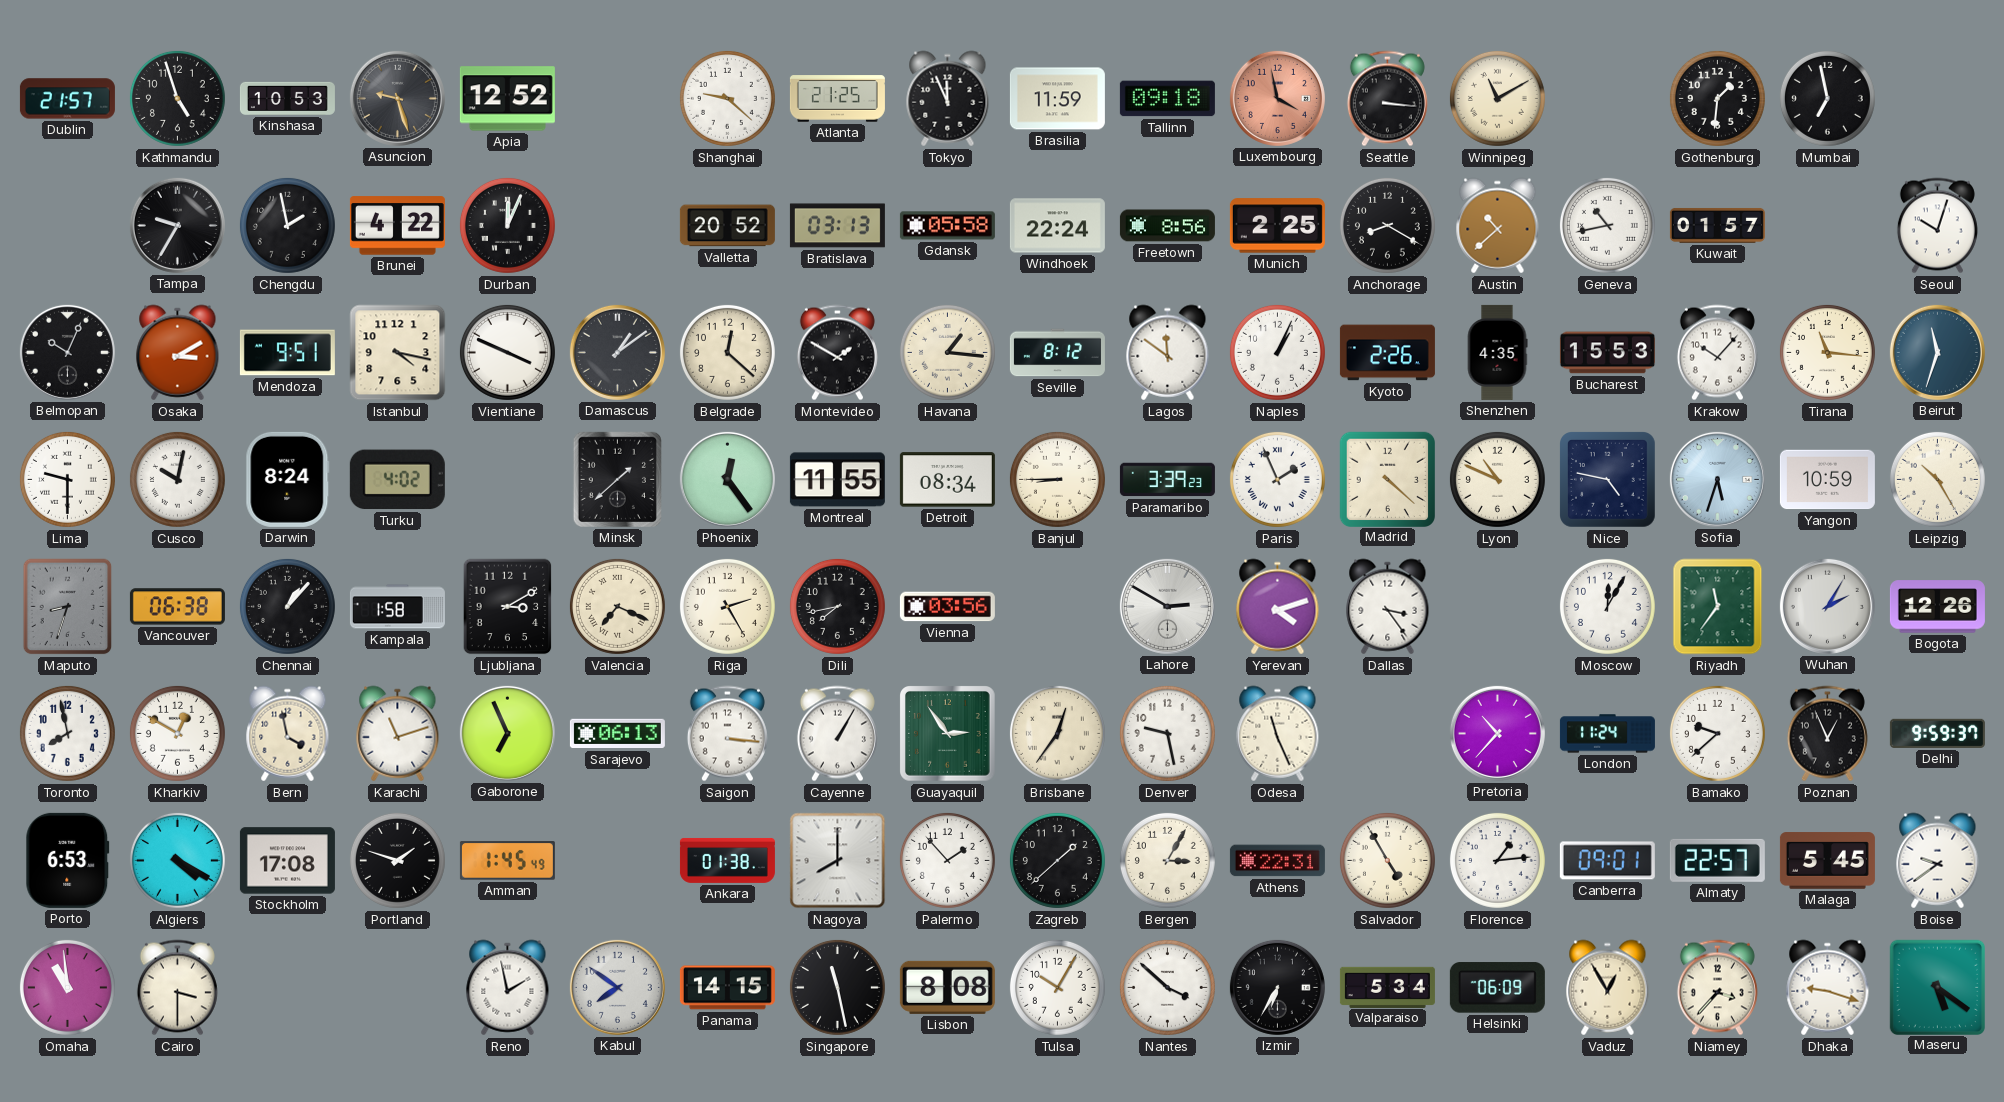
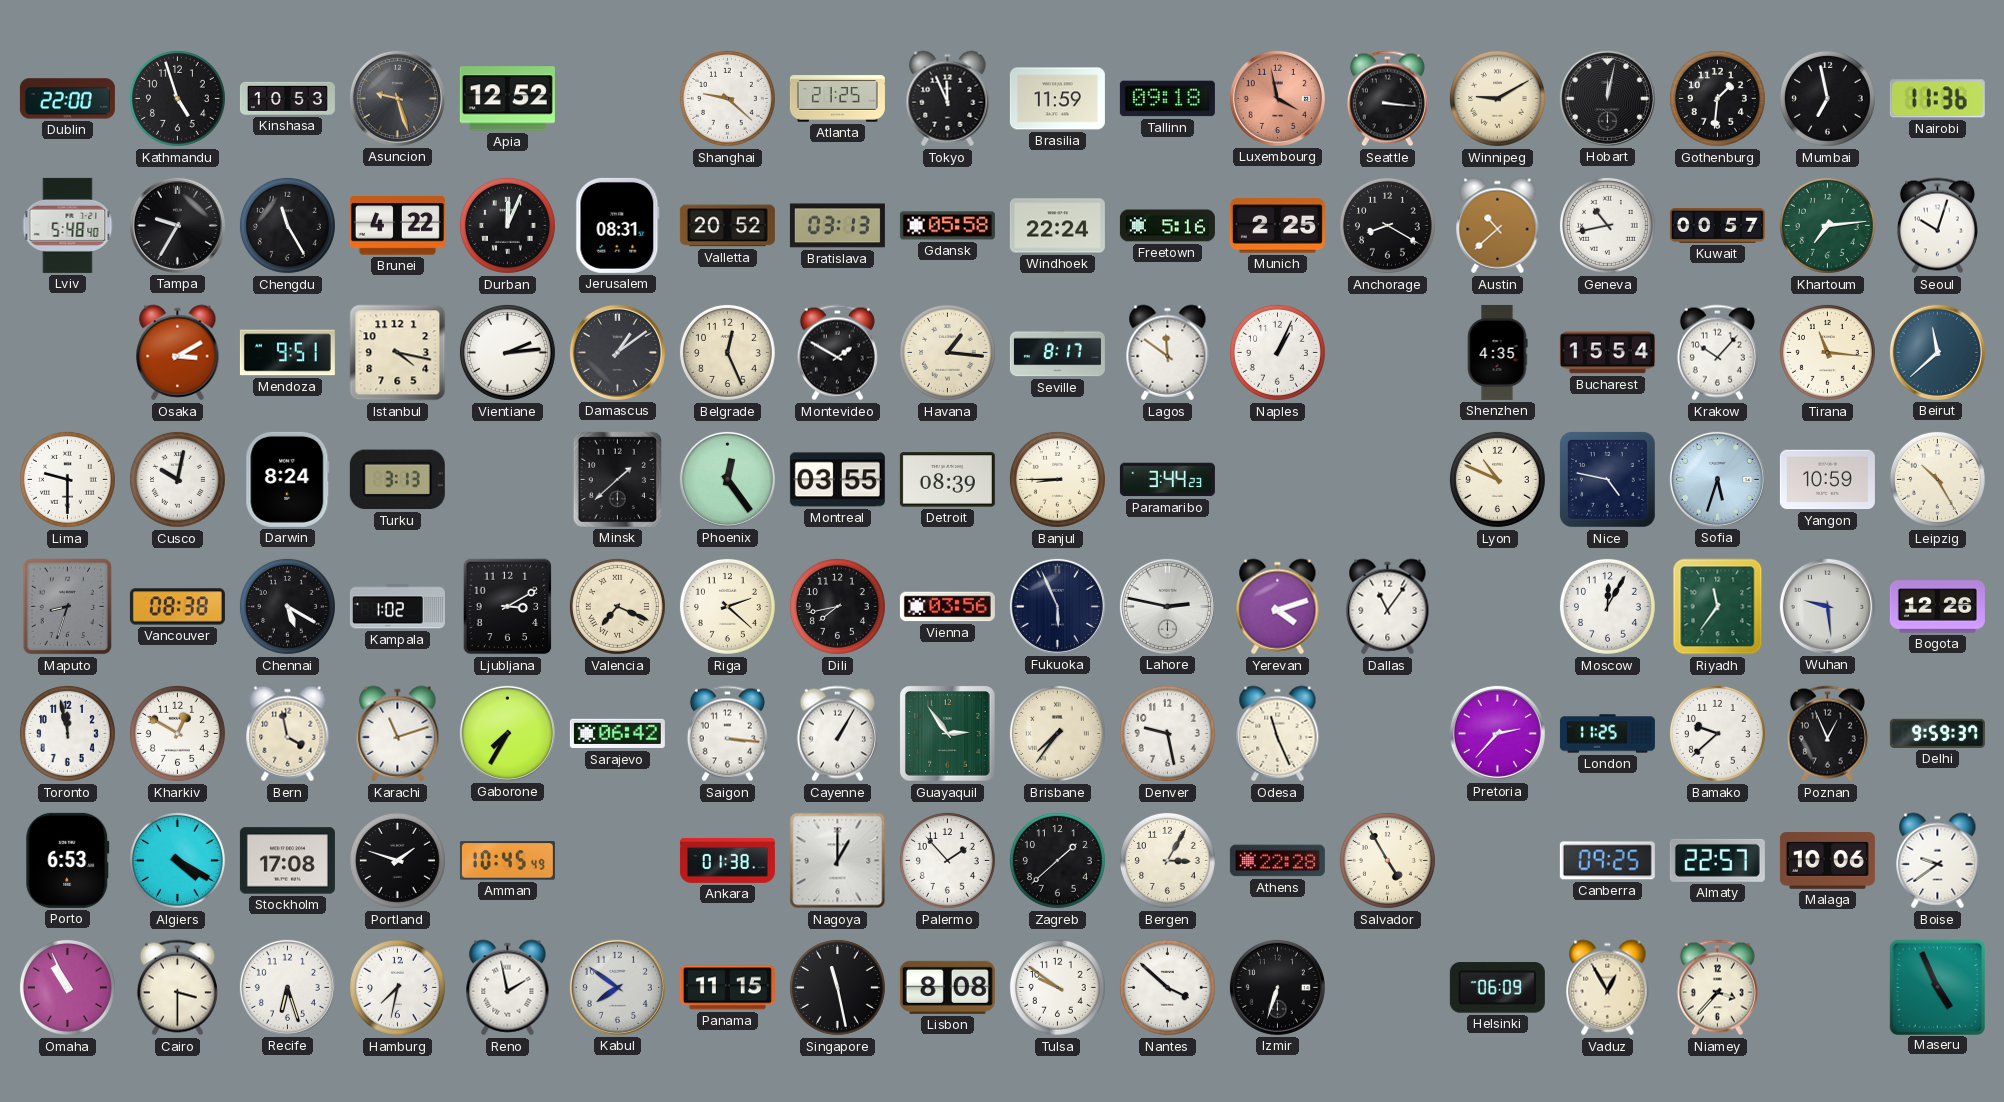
Dublin: 21:57 -> 22:00
Winnipeg: 11:10 -> 9:10
Hobart: none -> 12:02
Nairobi: none -> 11:36
Lviv: none -> 5:48
Chengdu: 1:58 -> 11:25
Jerusalem: none -> 08:31
Freetown: 8:56 -> 5:16
Kuwait: 01:57 -> 00:57
Khartoum: none -> 7:14
Belmopan: 10:04 -> none
Vientiane: 3:49 -> 2:14
Belgrade: 12:22 -> 12:26
Seville: 8:12 -> 8:17
Kyoto: 2:26 -> none
Bucharest: 15:53 -> 15:54
Beirut: 11:33 -> 11:38
Turku: 4:02 -> 3:13
Montreal: 11:55 -> 03:55
Detroit: 08:34 -> 08:39
Paramaribo: 3:39 -> 3:44
Paris: 1:56 -> none
Madrid: 4:22 -> none
Vancouver: 06:38 -> 08:38
Chennai: 1:07 -> 5:20
Kampala: 1:58 -> 1:02
Riga: 2:25 -> 2:22
Fukuoka: none -> 5:56
Lahore: 2:50 -> 2:47
Dallas: 3:24 -> 11:06
Wuhan: 2:05 -> 9:29
Toronto: 7:58 -> 11:58
Gaborone: 6:56 -> 7:35
Sarajevo: 06:13 -> 06:42
Brisbane: 12:36 -> 7:36
Pretoria: 10:37 -> 2:37
London: 11:24 -> 11:25
Amman: 1:45 -> 10:45
Nagoya: 8:00 -> 1:00
Athens: 22:31 -> 22:28
Florence: 1:14 -> none
Canberra: 09:01 -> 09:25
Malaga: 5:45 -> 10:06
Omaha: 10:59 -> 10:56
Recife: none -> 6:27
Hamburg: none -> 7:32
Panama: 14:15 -> 11:15
Tulsa: 10:05 -> 9:51
Izmir: 6:35 -> 6:33
Valparaiso: 5:34 -> none
Dhaka: 9:18 -> none
Maseru: 5:21 -> 4:56
